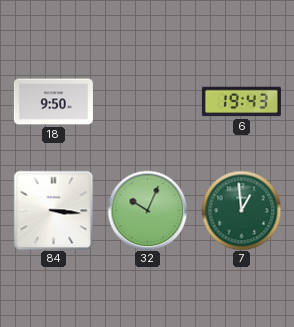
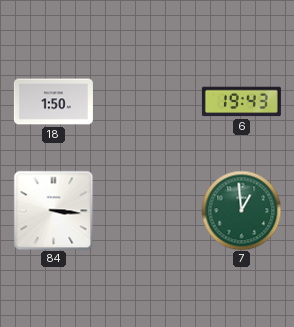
18: 9:50 -> 1:50
32: 10:04 -> none
